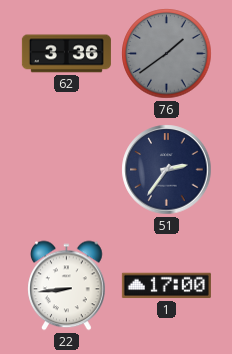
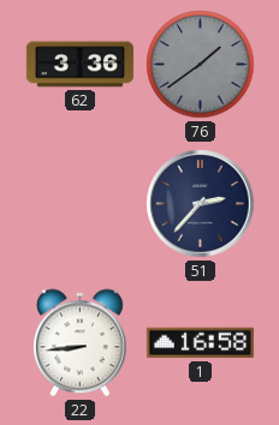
51: 2:36 -> 2:37
1: 17:00 -> 16:58
